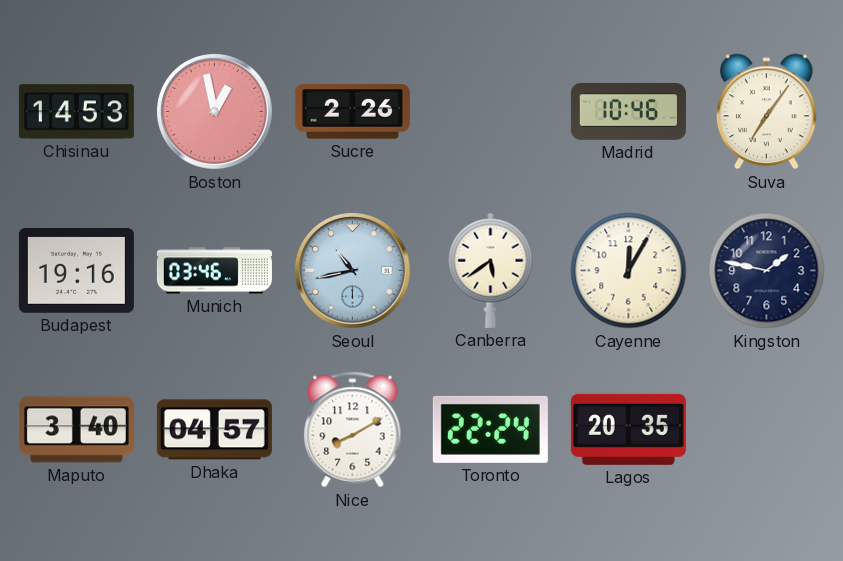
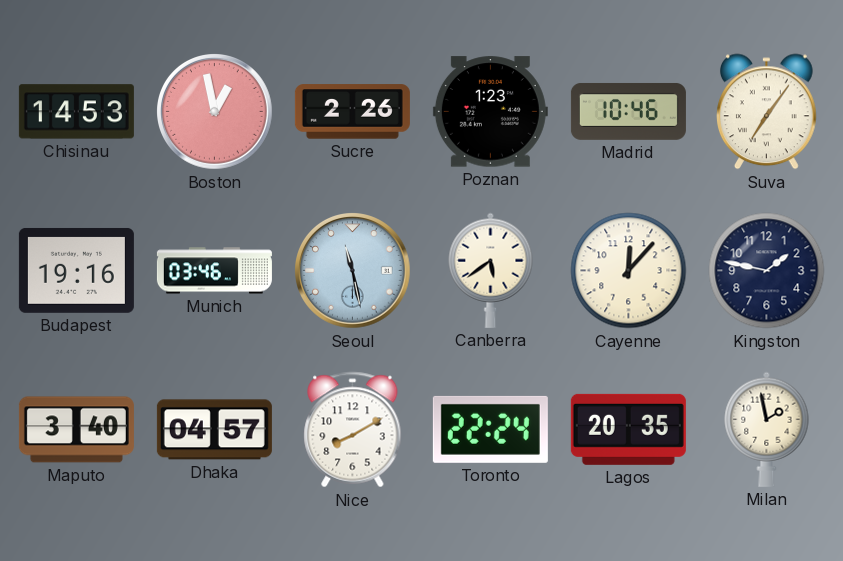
Poznan: none -> 1:23
Seoul: 10:43 -> 11:28
Cayenne: 12:05 -> 12:07
Milan: none -> 1:58
